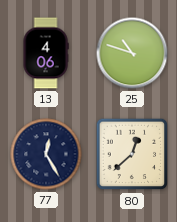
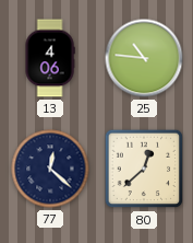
25: 10:48 -> 10:46
77: 12:25 -> 12:22
